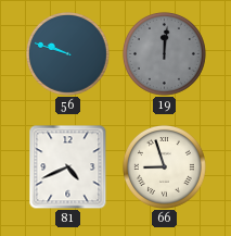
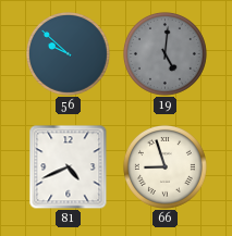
56: 9:48 -> 9:52
19: 12:01 -> 5:01
